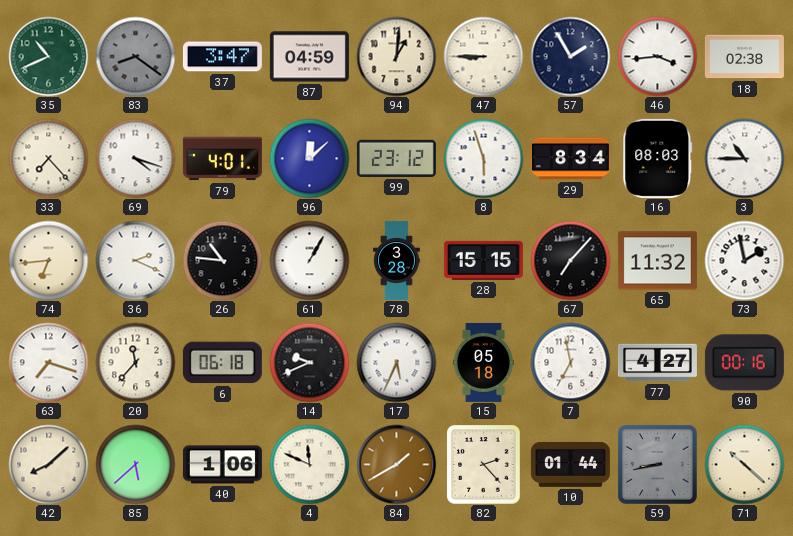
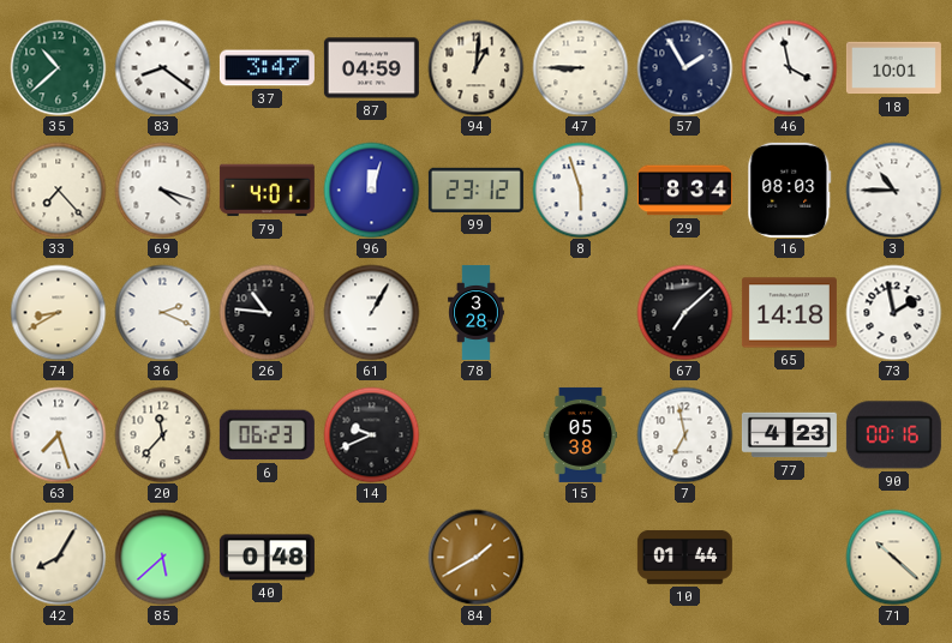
35: 10:41 -> 10:38
83 dial: grey -> white
46: 3:44 -> 3:58
18: 02:38 -> 10:01
96: 12:08 -> 12:03
74: 6:44 -> 8:40
28: 15:15 -> none
67: 7:07 -> 7:08
65: 11:32 -> 14:18
63: 7:18 -> 7:27
6: 06:18 -> 06:23
17: 5:34 -> none
15: 05:18 -> 05:38
77: 4:27 -> 4:23
42: 8:08 -> 8:05
40: 1:06 -> 0:48
4: 11:49 -> none
82: 2:23 -> none
59: 8:43 -> none
